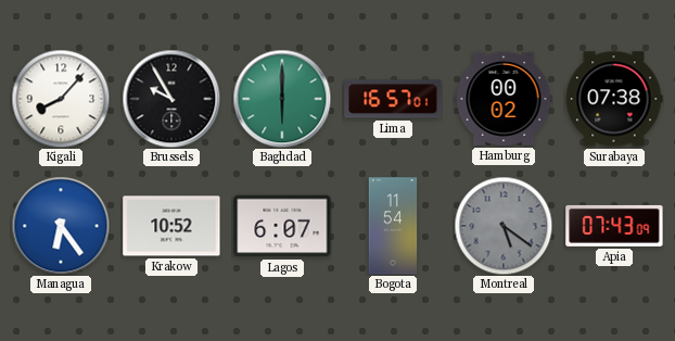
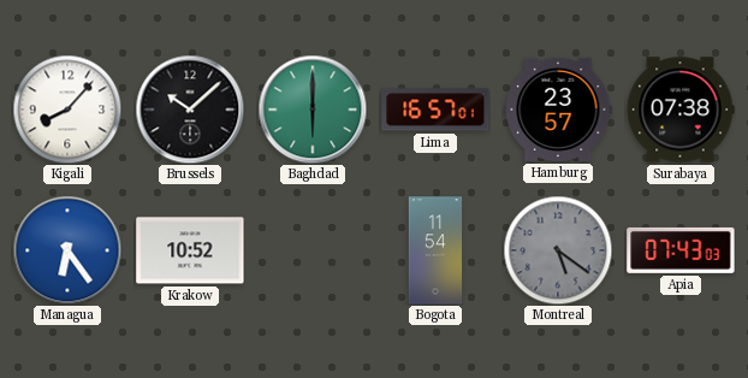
Brussels: 9:55 -> 10:08
Hamburg: 00:02 -> 23:57
Lagos: 6:07 -> none
Apia: 07:43:09 -> 07:43:03
